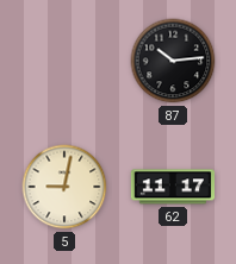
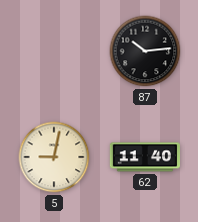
62: 11:17 -> 11:40
